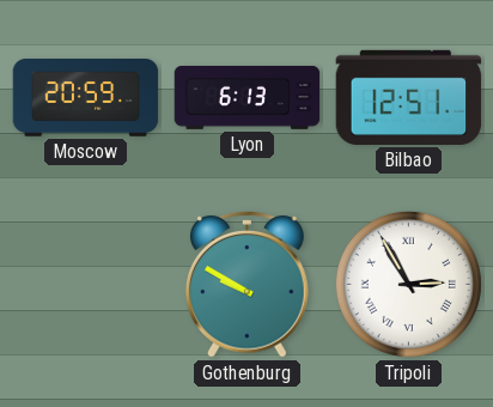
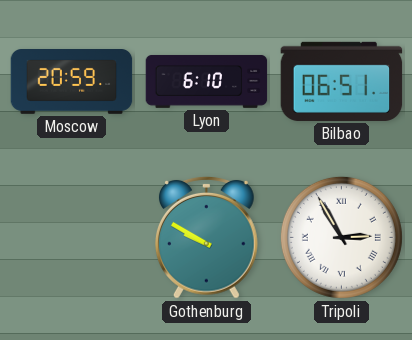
Lyon: 6:13 -> 6:10
Bilbao: 12:51 -> 06:51
